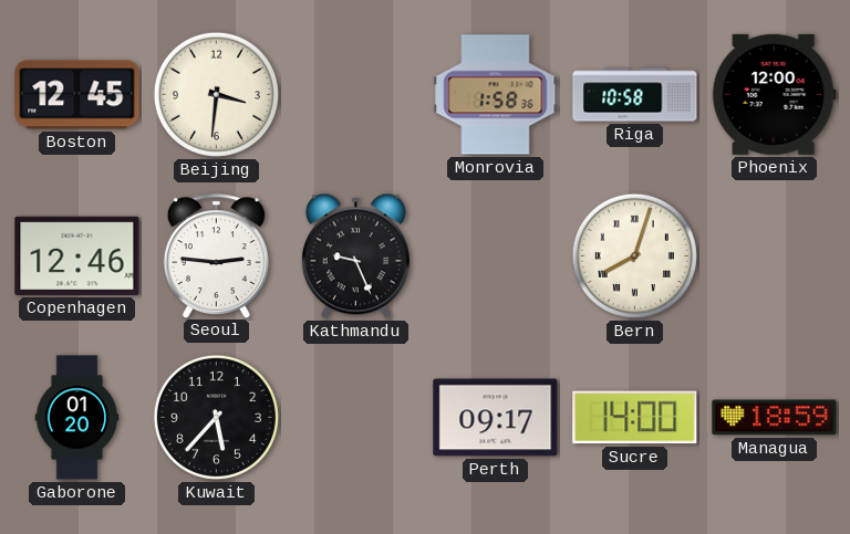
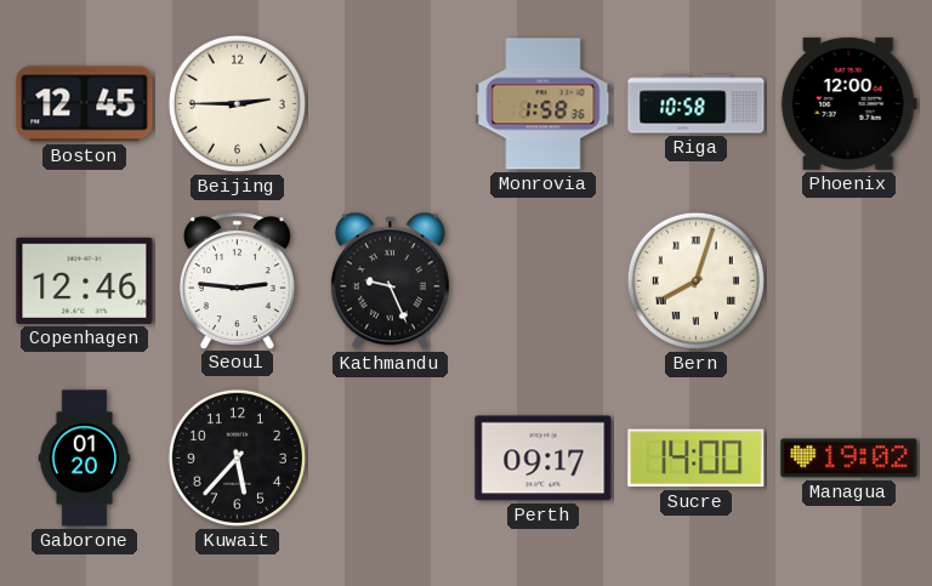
Beijing: 3:31 -> 2:45
Managua: 18:59 -> 19:02
